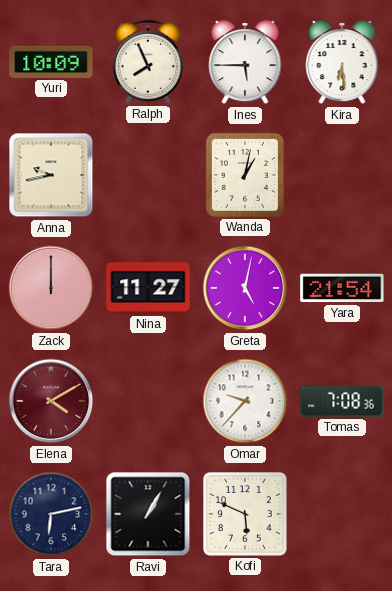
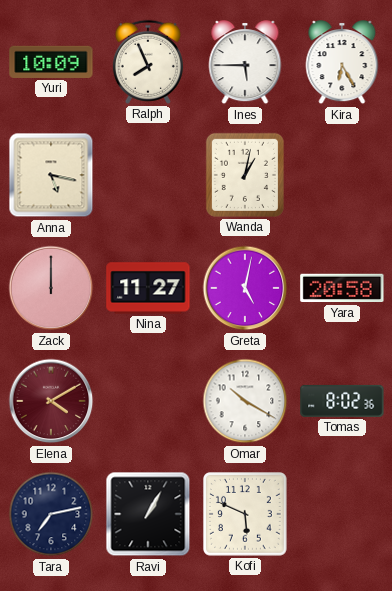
Kira: 6:29 -> 6:25
Anna: 9:43 -> 5:17
Yara: 21:54 -> 20:58
Omar: 9:37 -> 10:20
Tomas: 7:08 -> 8:02
Tara: 6:13 -> 7:13
